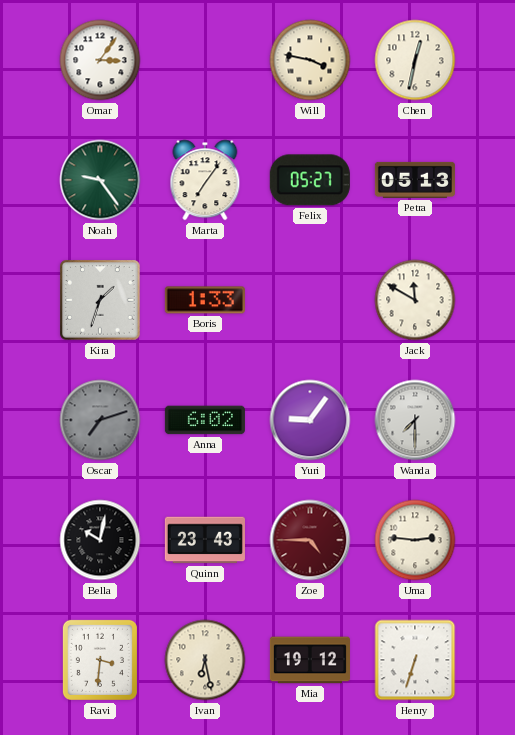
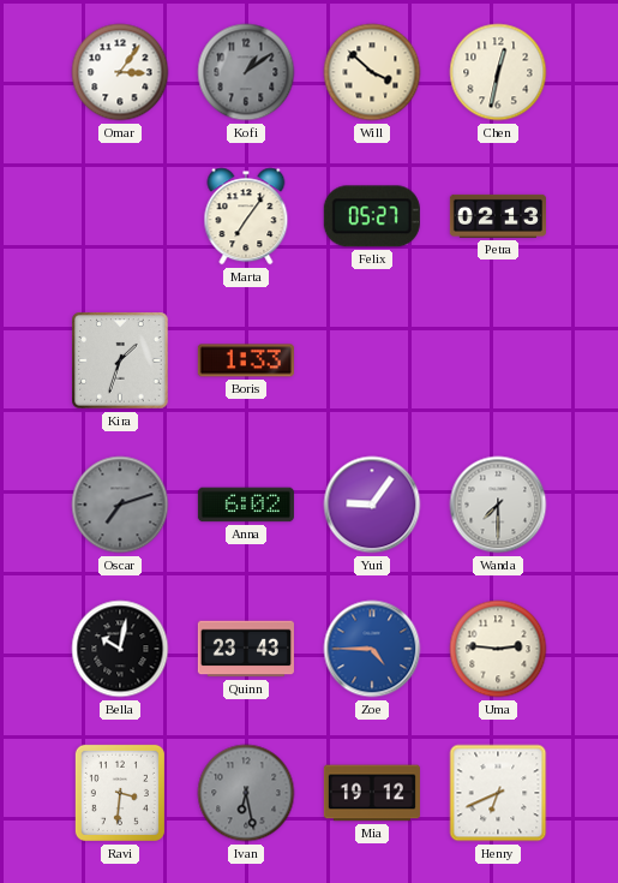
Kofi: none -> 1:09
Will: 3:47 -> 3:52
Noah: 9:24 -> none
Petra: 05:13 -> 02:13
Jack: 11:50 -> none
Zoe dial: burgundy -> blue
Ivan dial: cream -> grey
Henry: 6:33 -> 6:41
